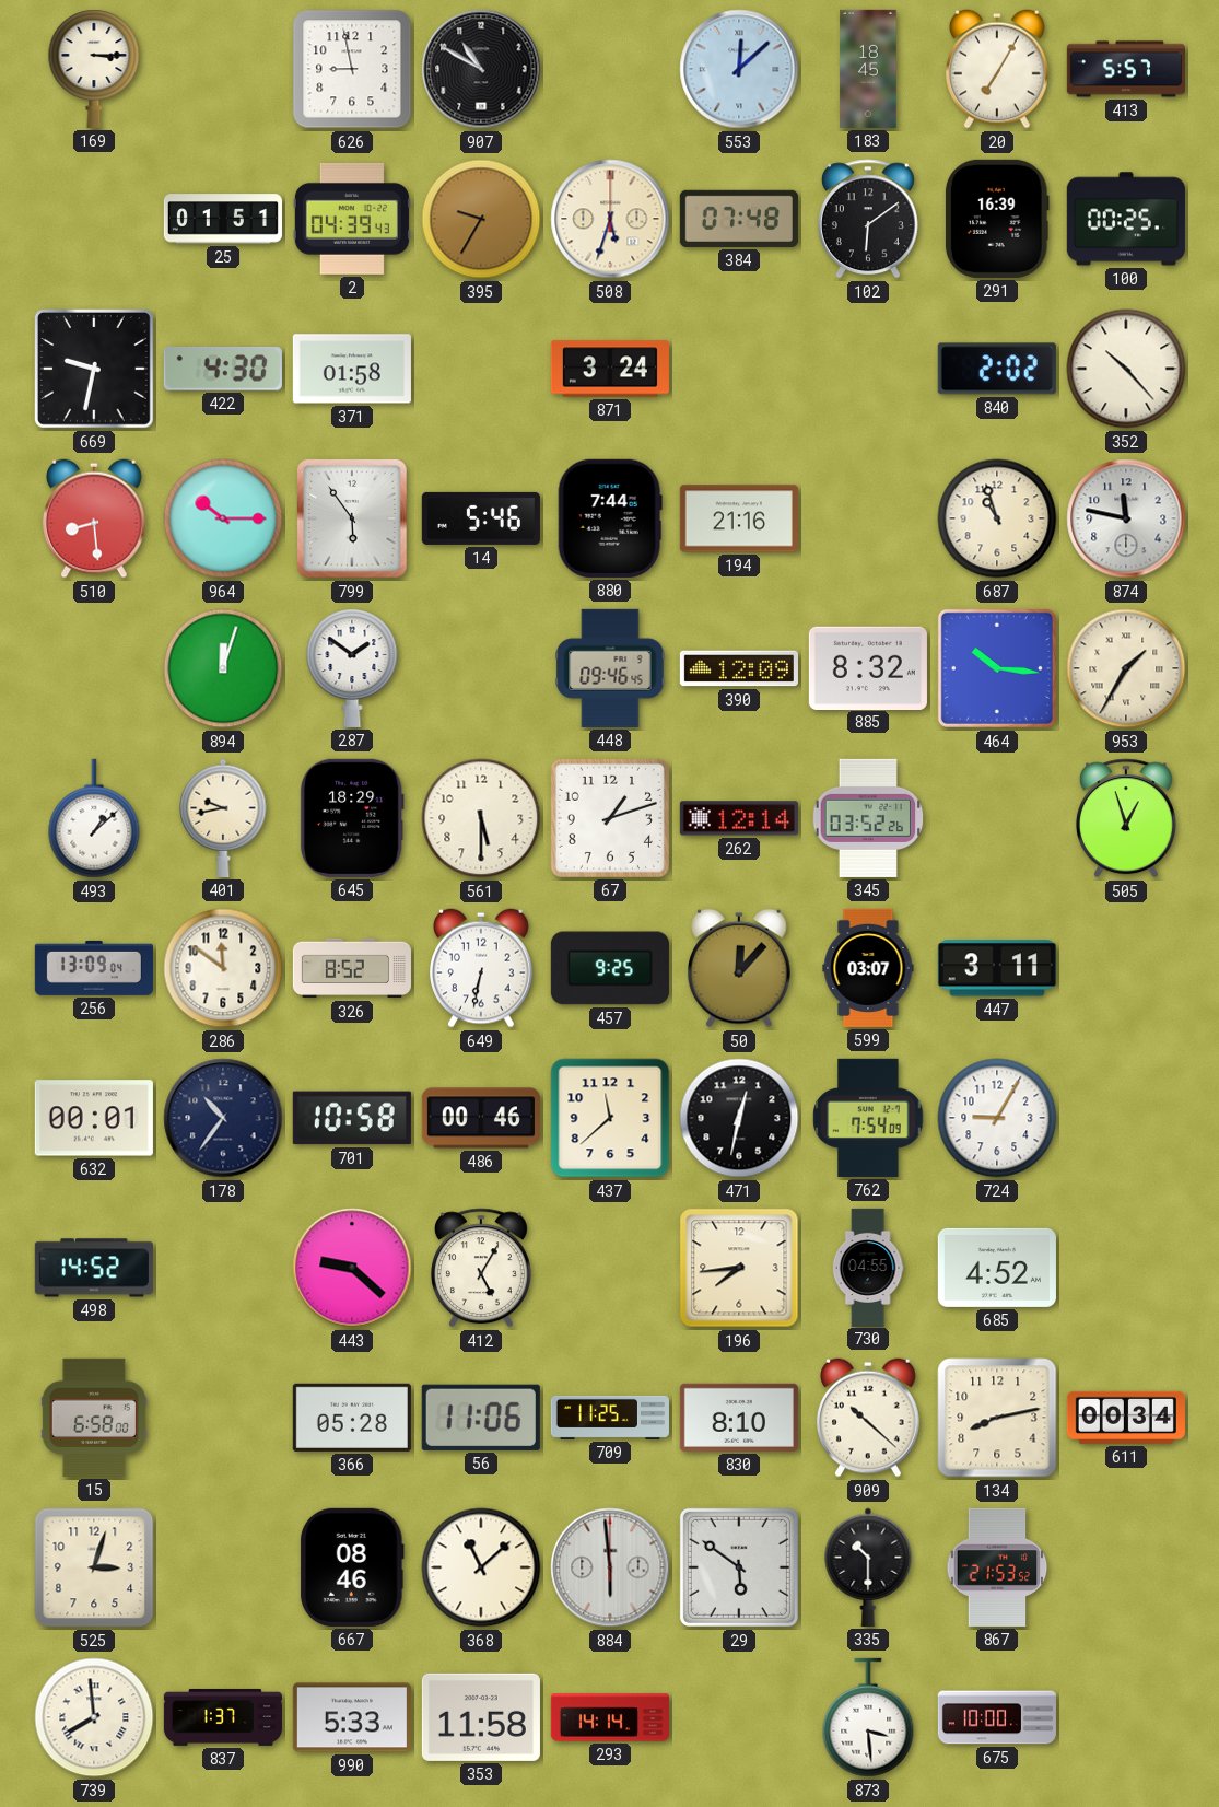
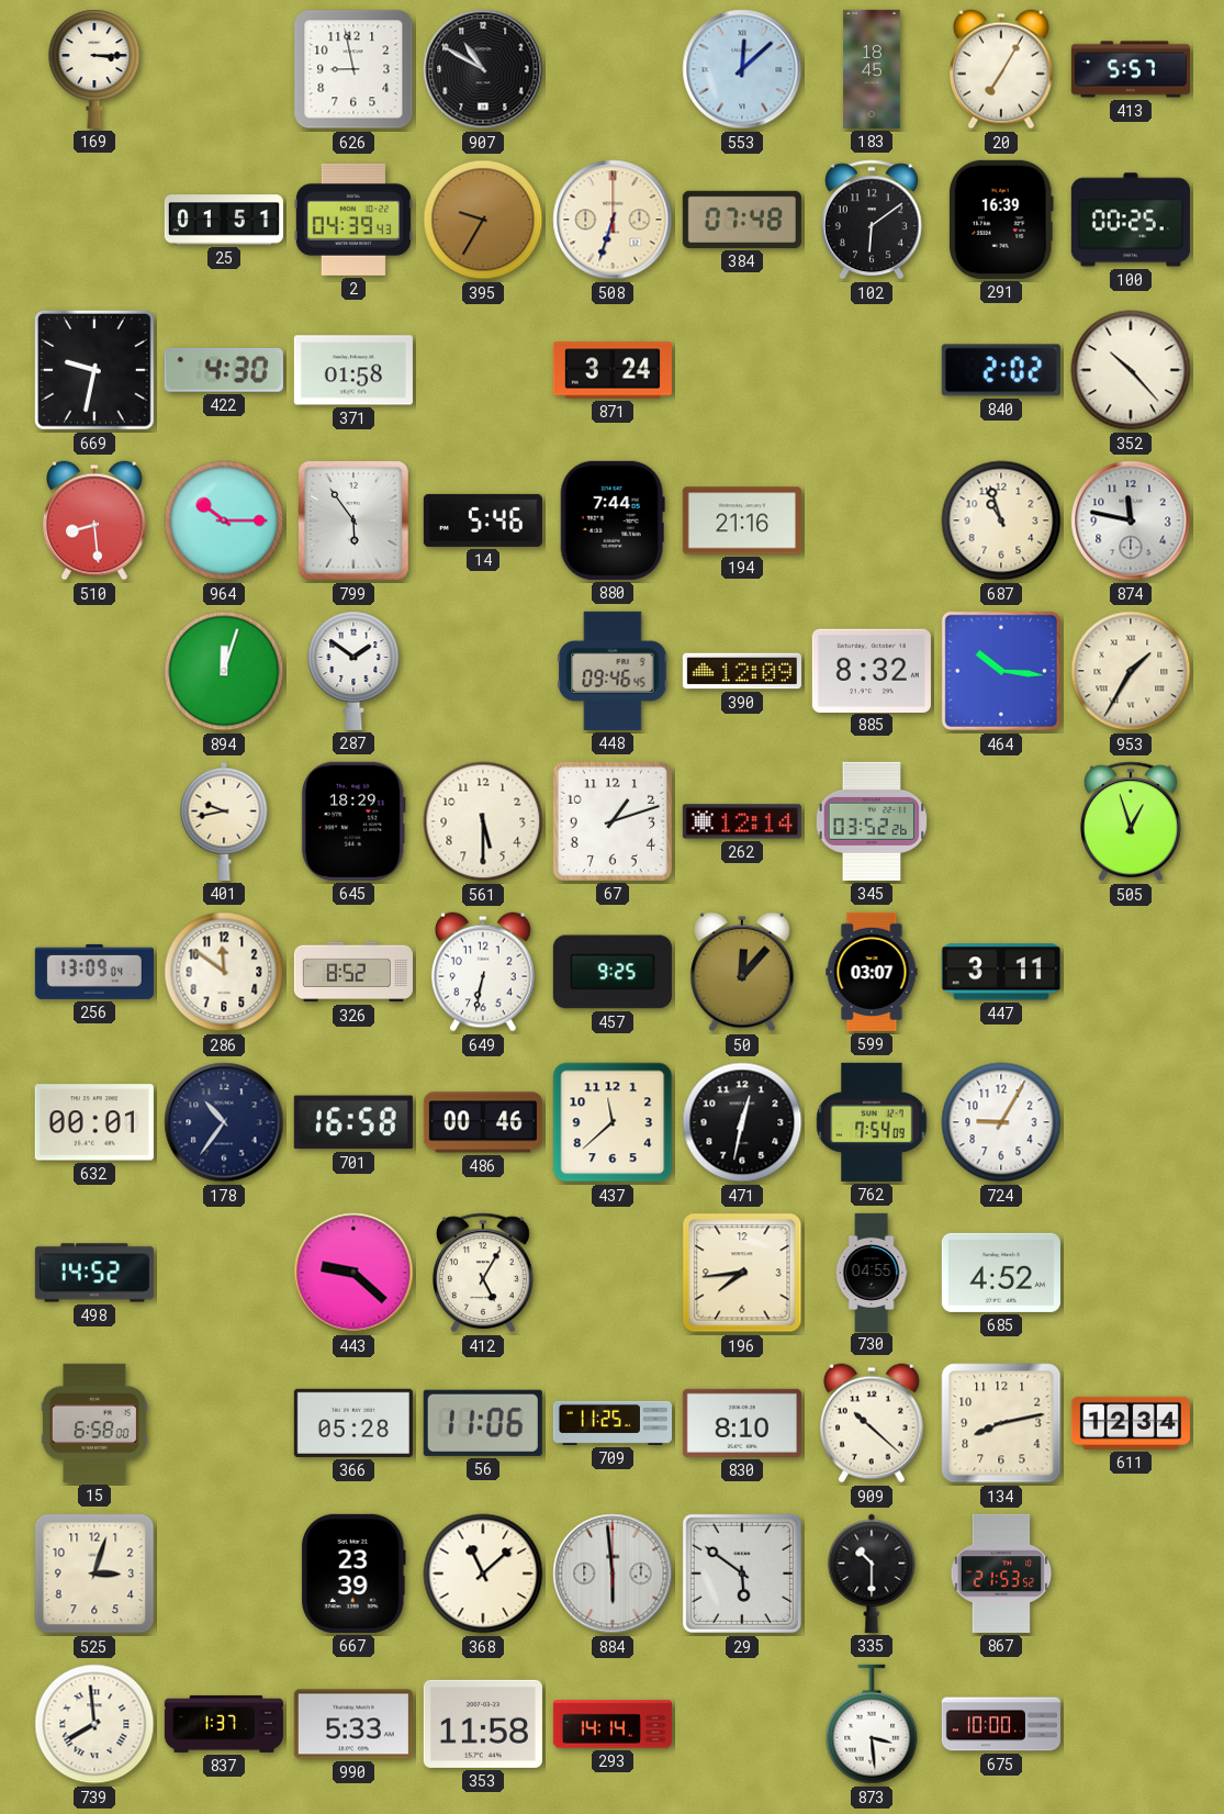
508: 5:33 -> 6:33
493: 1:08 -> none
701: 10:58 -> 16:58
611: 00:34 -> 12:34
667: 08:46 -> 23:39
